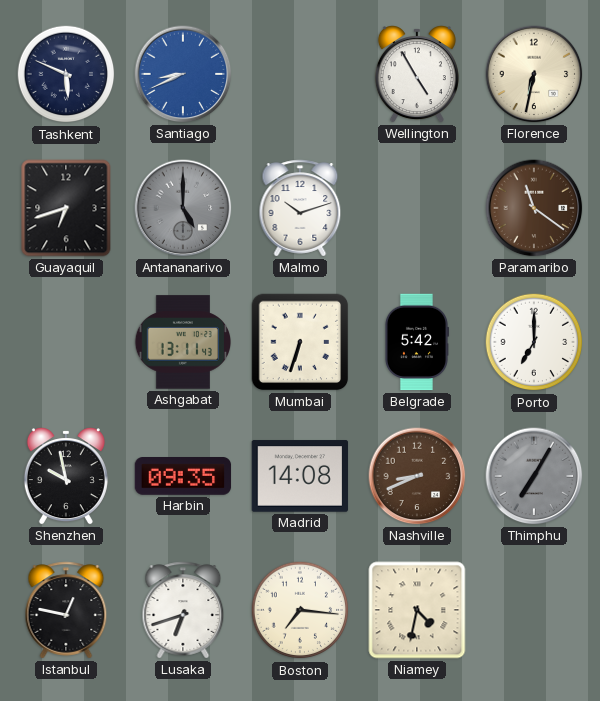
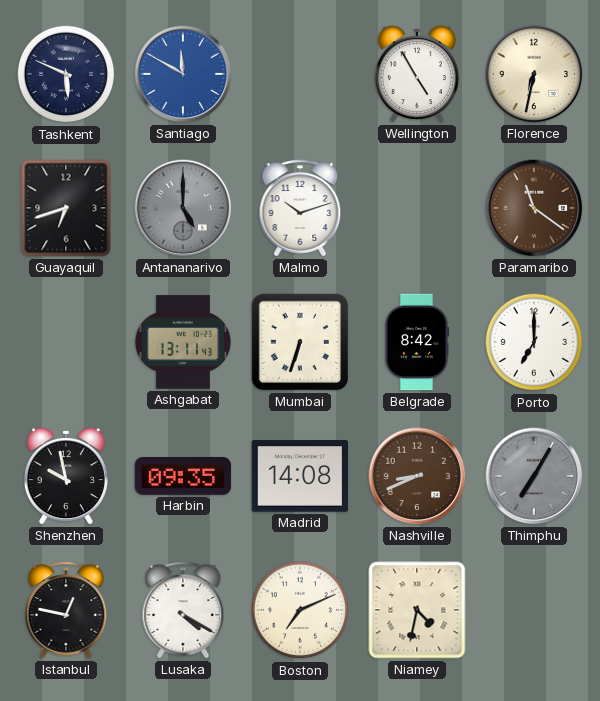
Santiago: 8:41 -> 11:50
Belgrade: 5:42 -> 8:42
Lusaka: 6:42 -> 4:20
Boston: 7:16 -> 7:11
